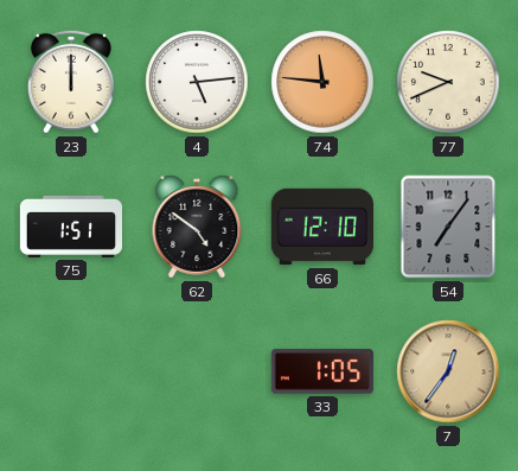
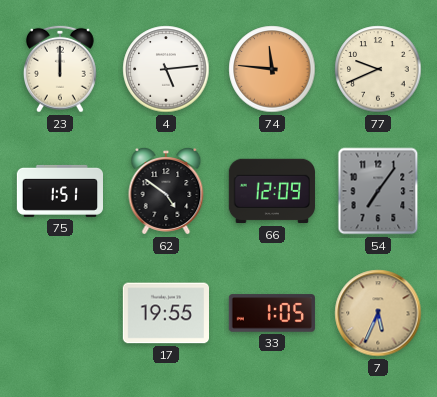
66: 12:10 -> 12:09
17: none -> 19:55
7: 12:36 -> 5:34
